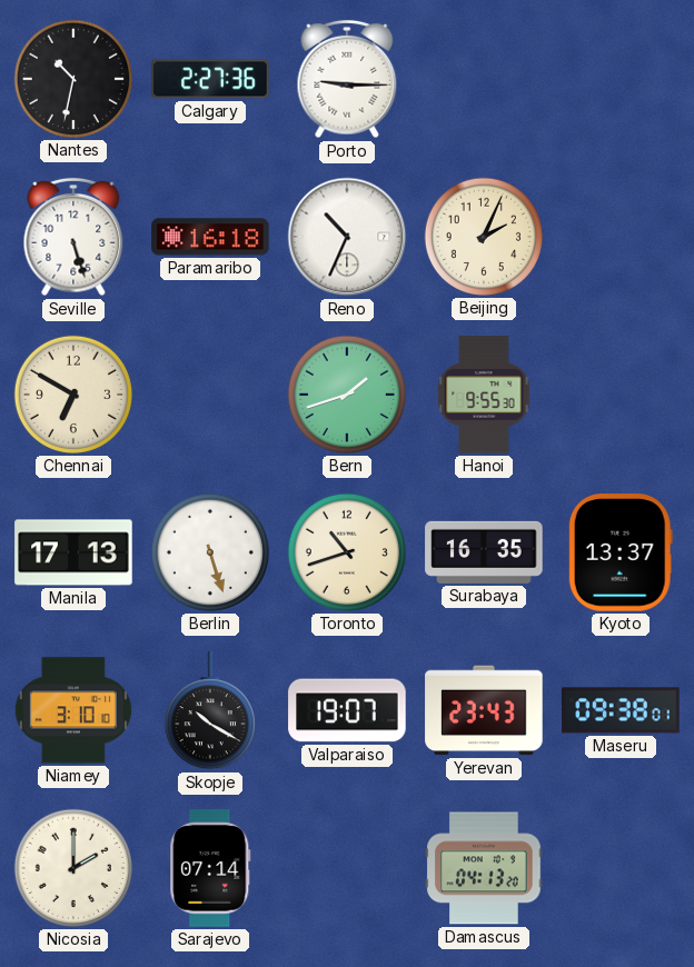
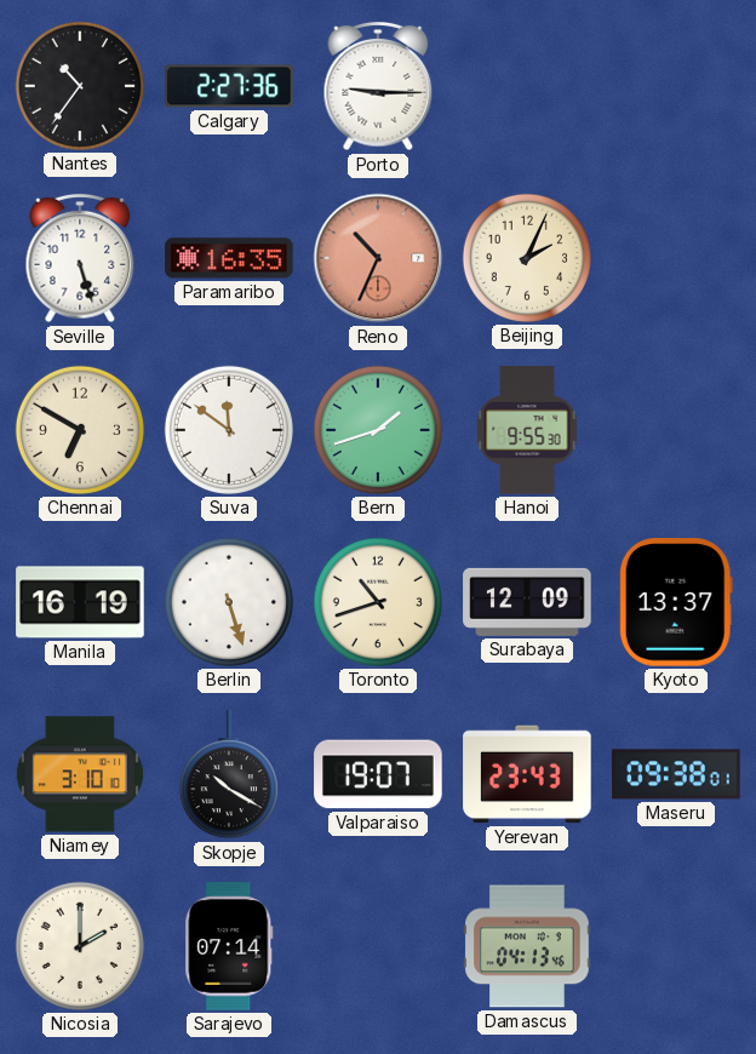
Nantes: 10:32 -> 10:36
Paramaribo: 16:18 -> 16:35
Reno dial: white -> salmon
Suva: none -> 11:51
Manila: 17:13 -> 16:19
Surabaya: 16:35 -> 12:09
Damascus: 04:13:20 -> 04:13:46
